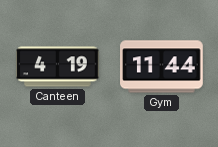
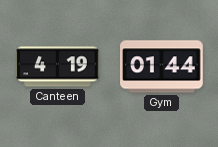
Gym: 11:44 -> 01:44
